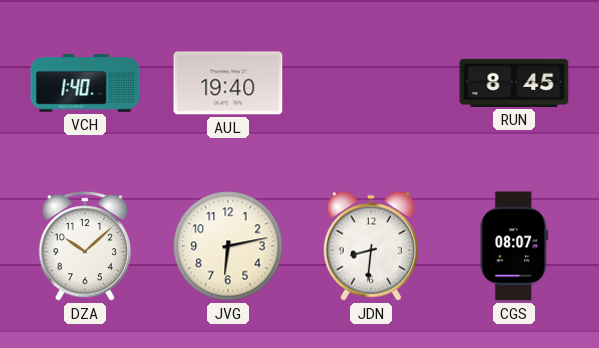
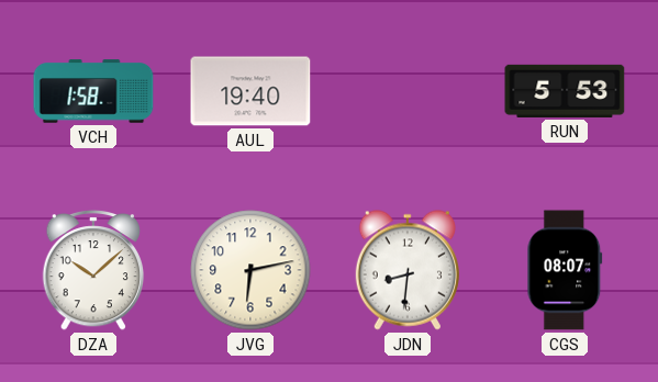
VCH: 1:40 -> 1:58
RUN: 8:45 -> 5:53
